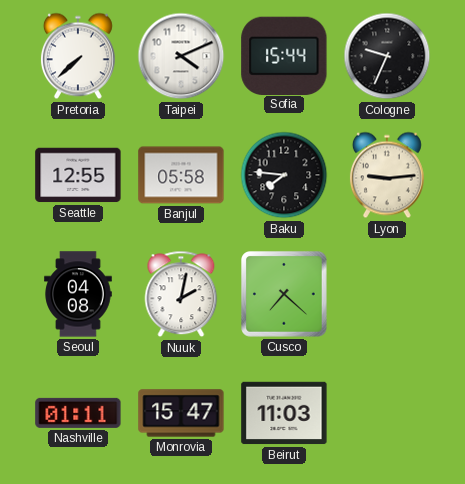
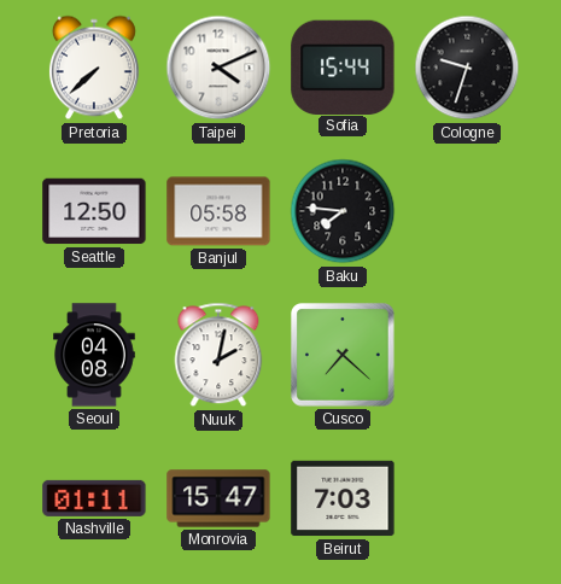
Cologne: 9:34 -> 9:33
Seattle: 12:55 -> 12:50
Lyon: 9:14 -> none
Beirut: 11:03 -> 7:03
